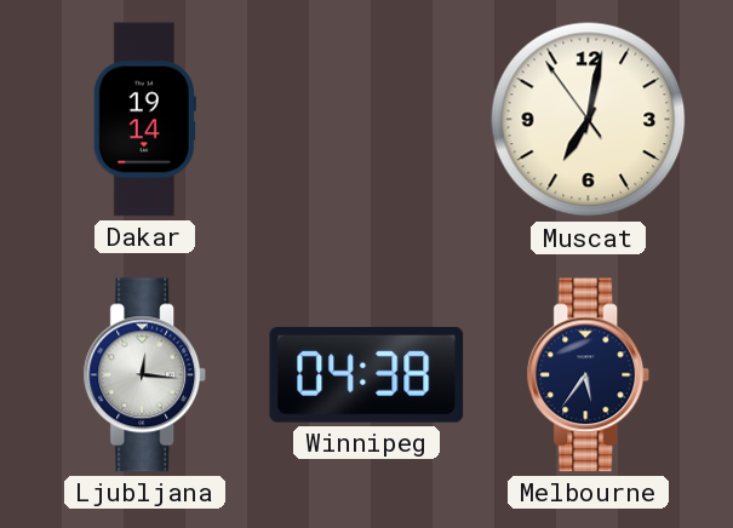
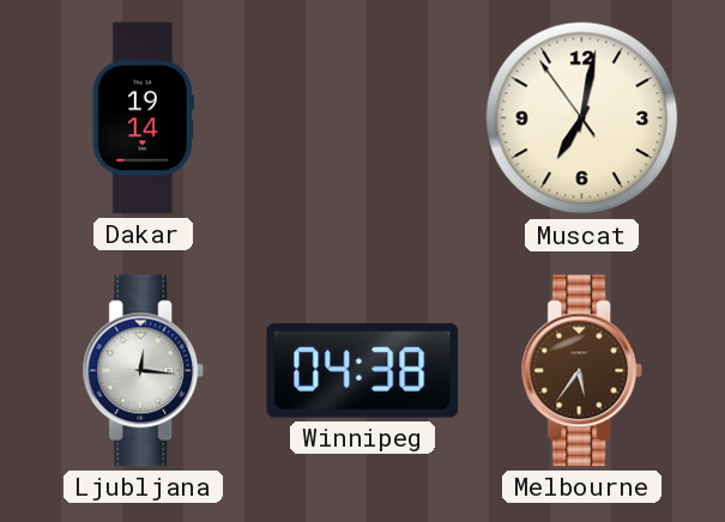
Melbourne dial: navy -> brown
